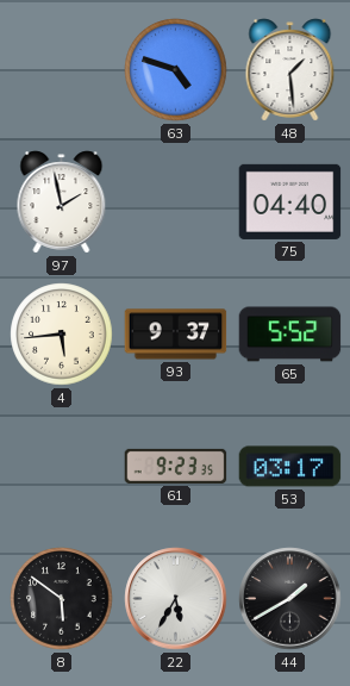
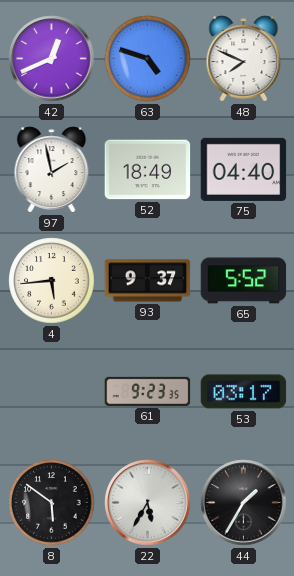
42: none -> 12:41
48: 1:29 -> 7:49
52: none -> 18:49
44: 1:40 -> 1:35
